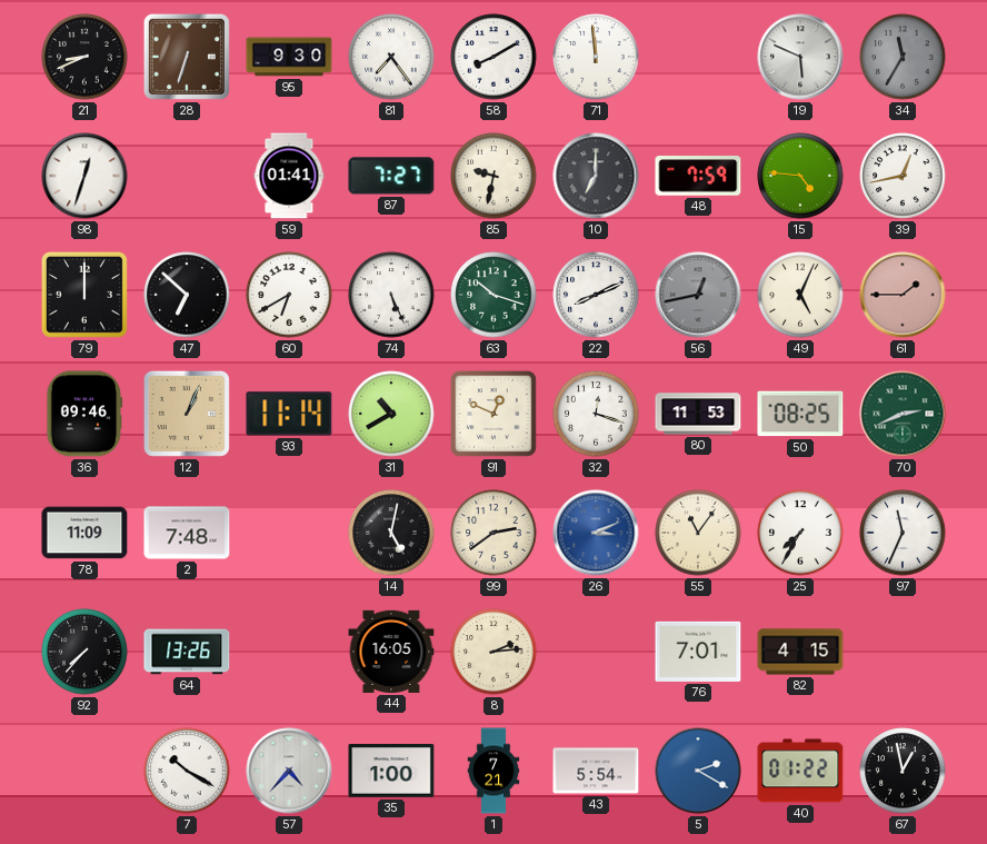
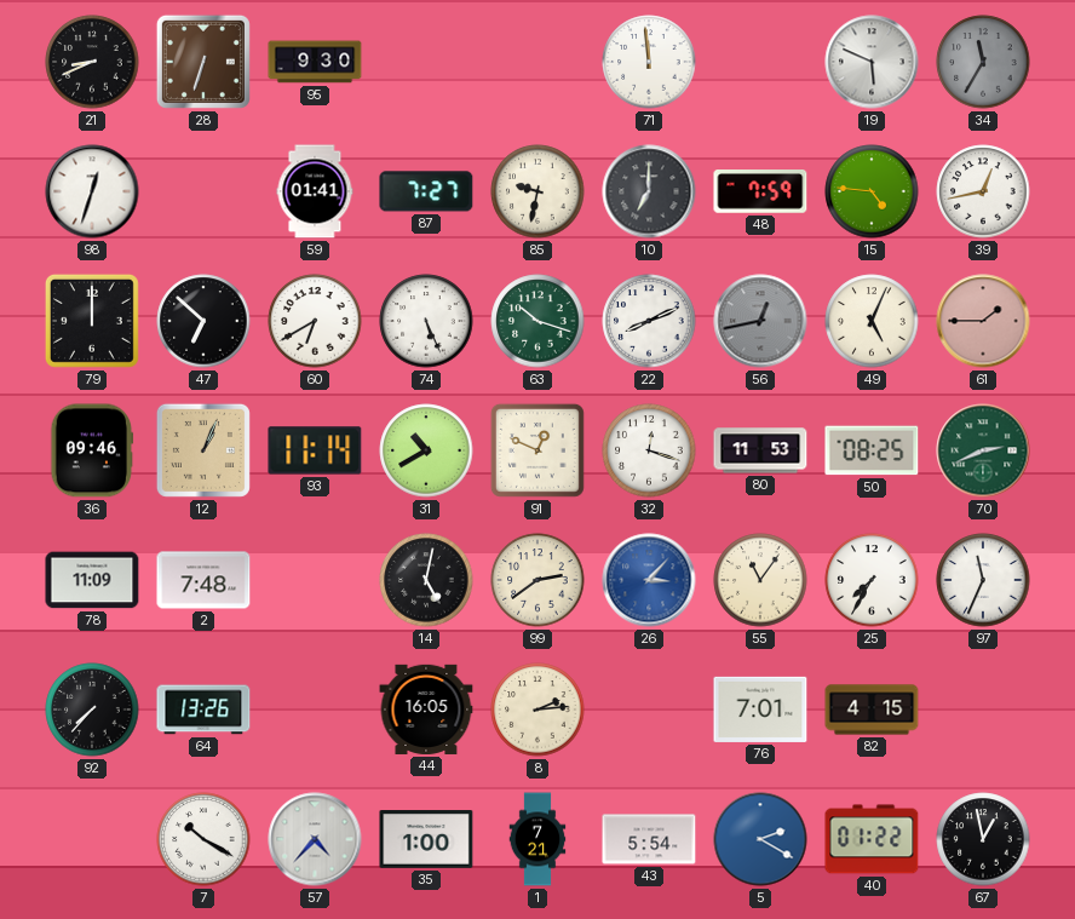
81: 7:24 -> none
58: 8:10 -> none
26: 3:11 -> 3:07
